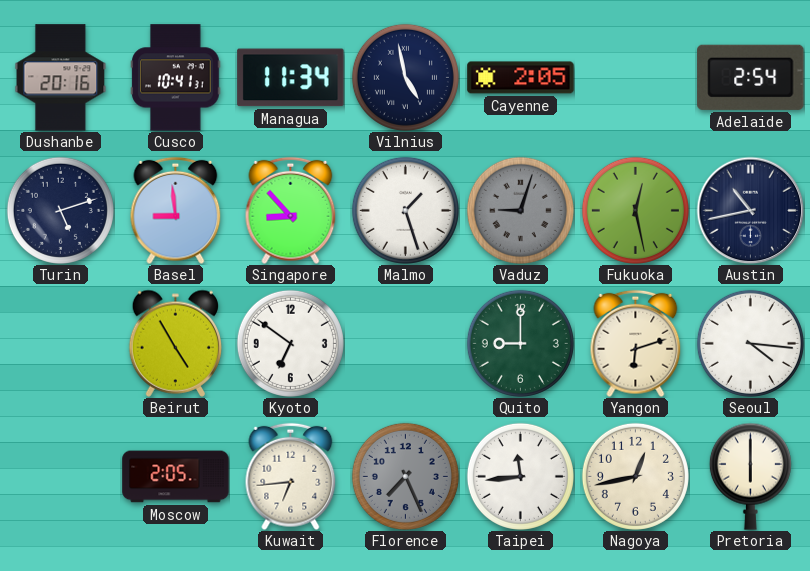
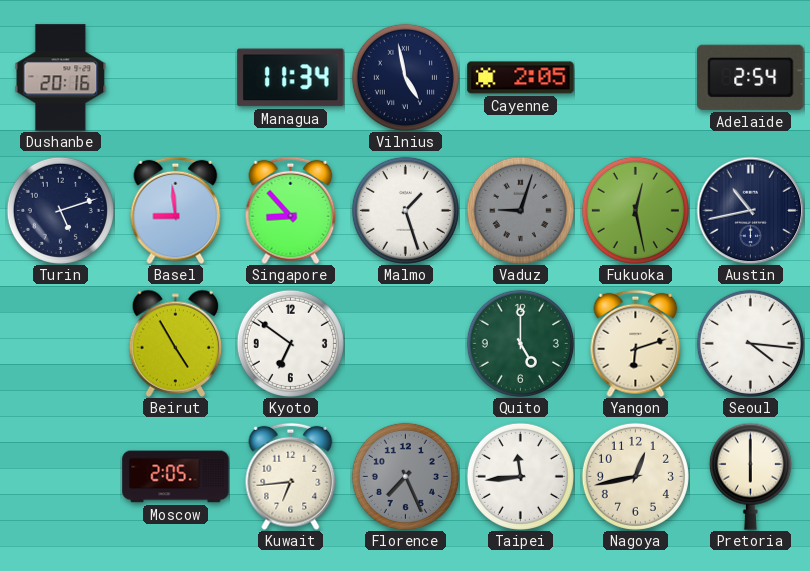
Cusco: 10:41 -> none
Quito: 9:00 -> 5:00
